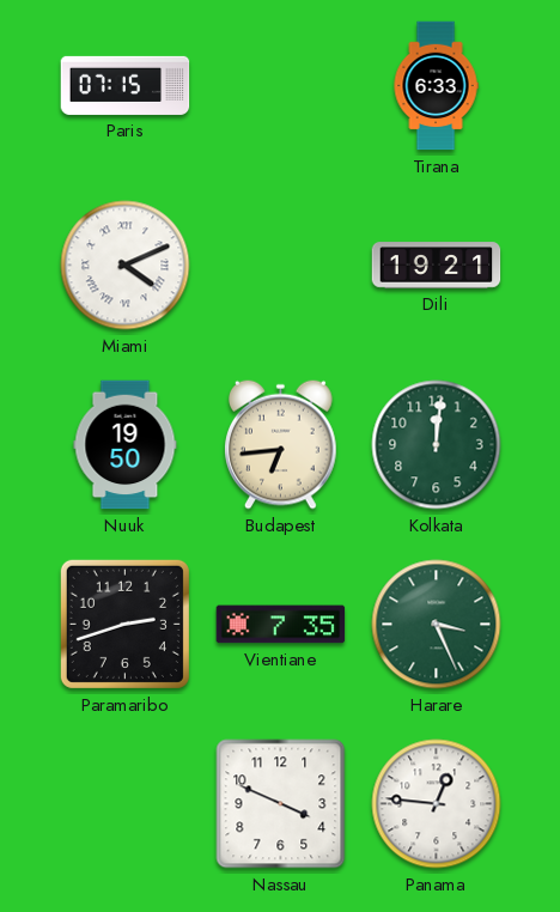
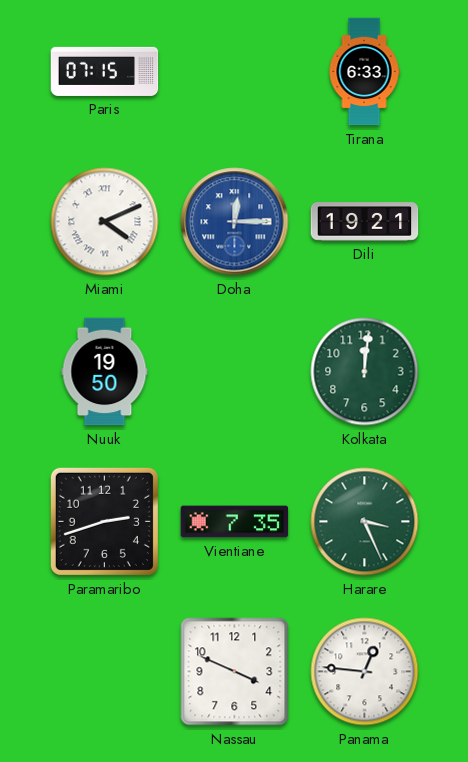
Doha: none -> 12:15
Budapest: 6:44 -> none
